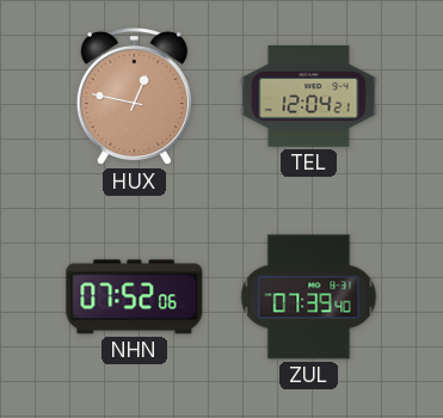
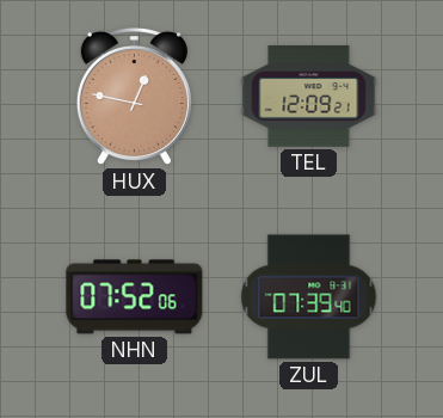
TEL: 12:04 -> 12:09
